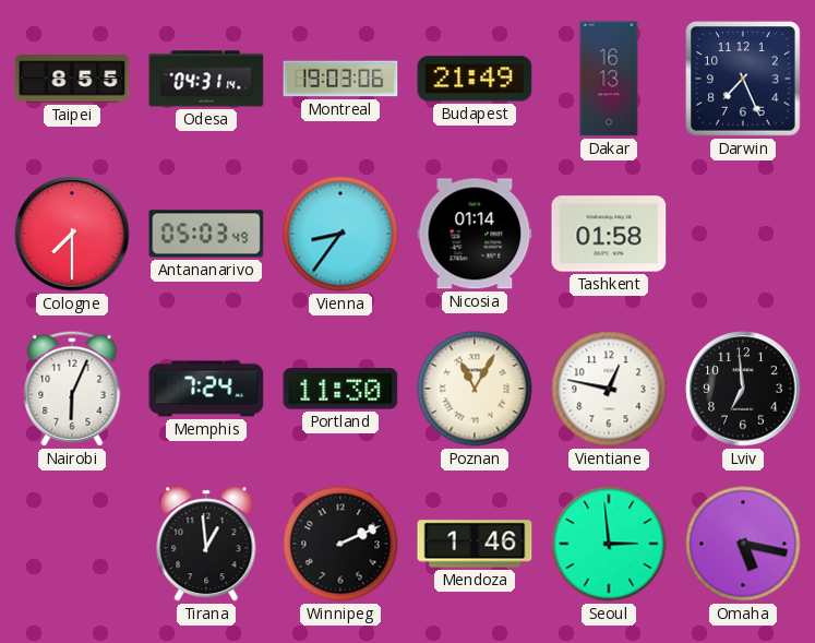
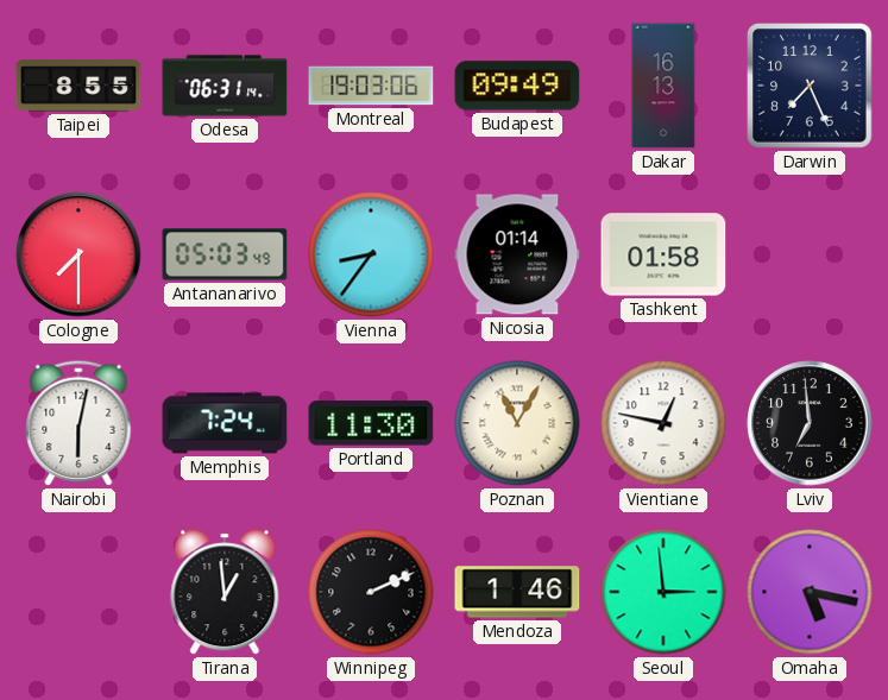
Odesa: 04:31 -> 06:31
Budapest: 21:49 -> 09:49
Nairobi: 6:04 -> 6:02
